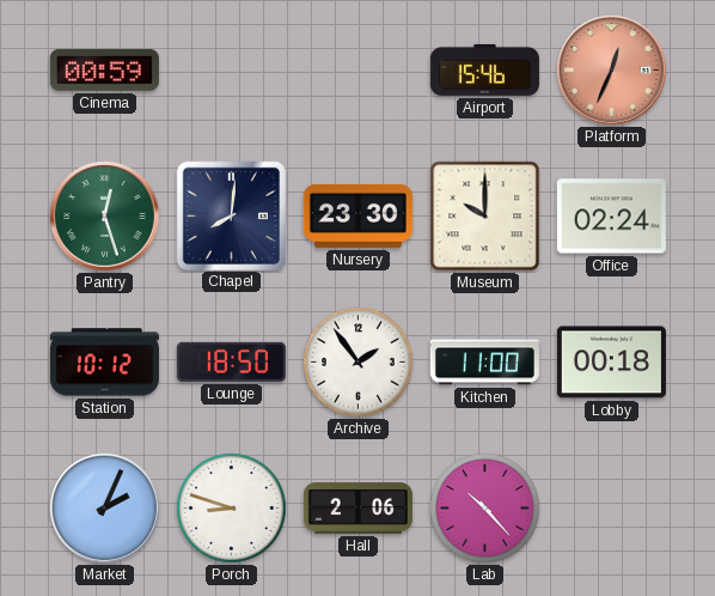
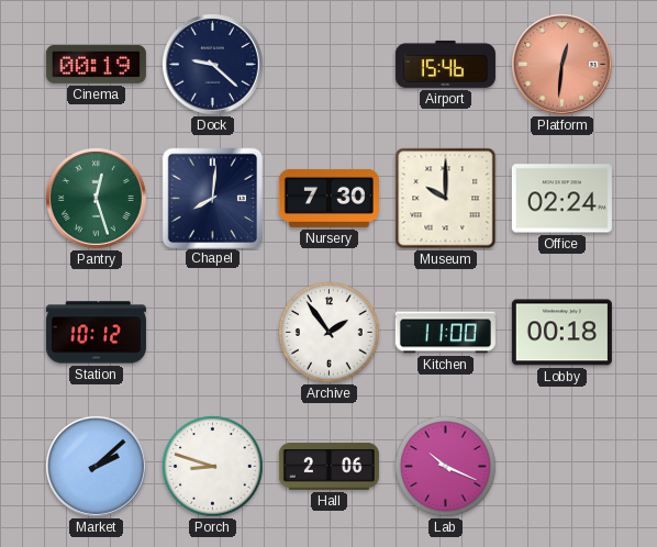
Cinema: 00:59 -> 00:19
Dock: none -> 9:22
Platform: 12:34 -> 12:31
Nursery: 23:30 -> 7:30
Lounge: 18:50 -> none
Market: 2:04 -> 2:08
Lab: 10:23 -> 10:19
